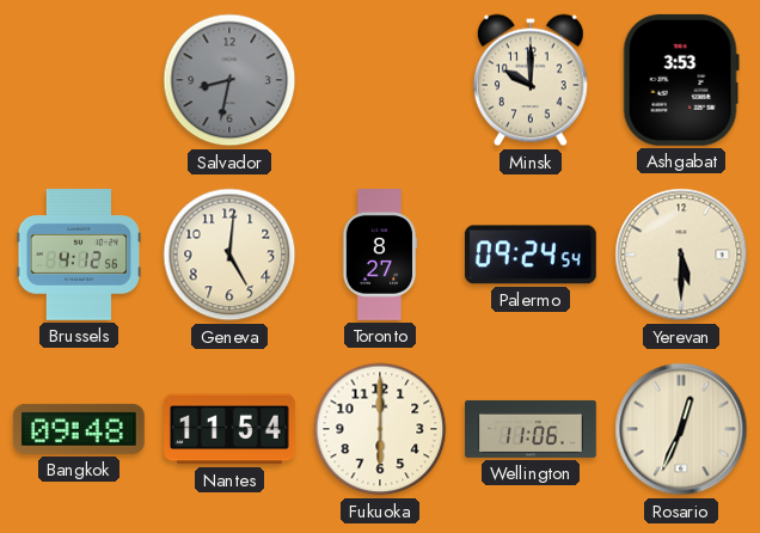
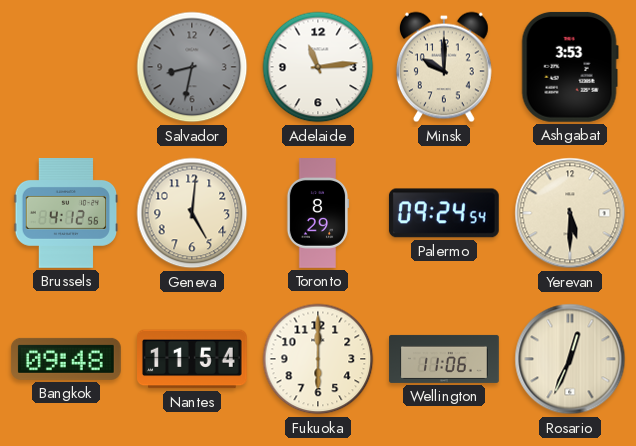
Adelaide: none -> 11:14
Toronto: 8:27 -> 8:29
